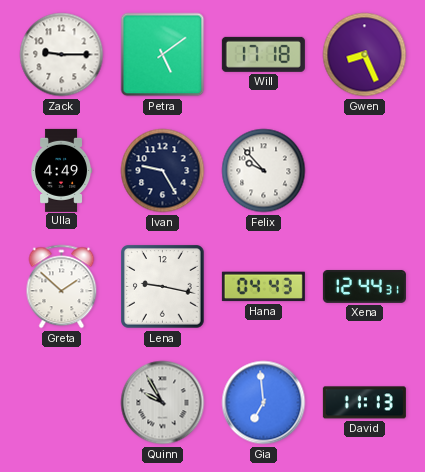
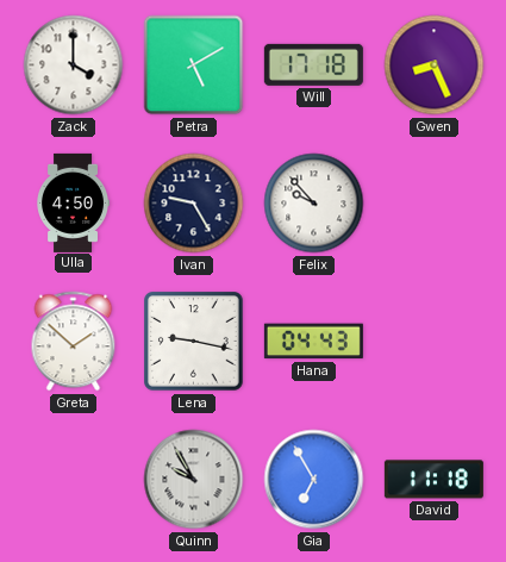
Zack: 9:15 -> 4:00
Petra: 5:09 -> 5:10
Ulla: 4:49 -> 4:50
Xena: 12:44 -> none
Gia: 6:59 -> 6:55
David: 11:13 -> 11:18
